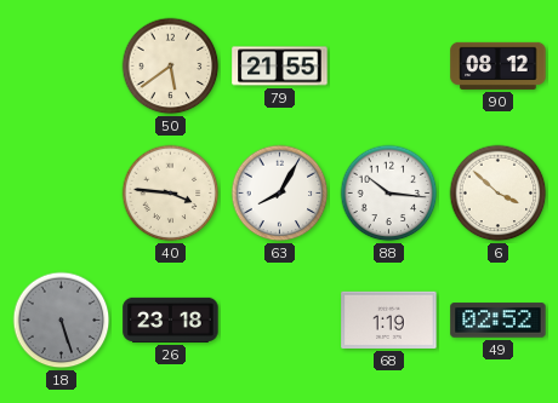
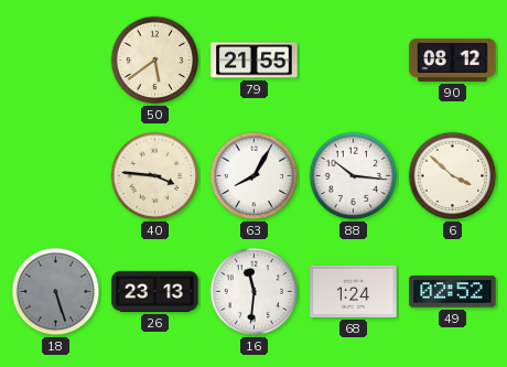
26: 23:18 -> 23:13
16: none -> 11:31
68: 1:19 -> 1:24
